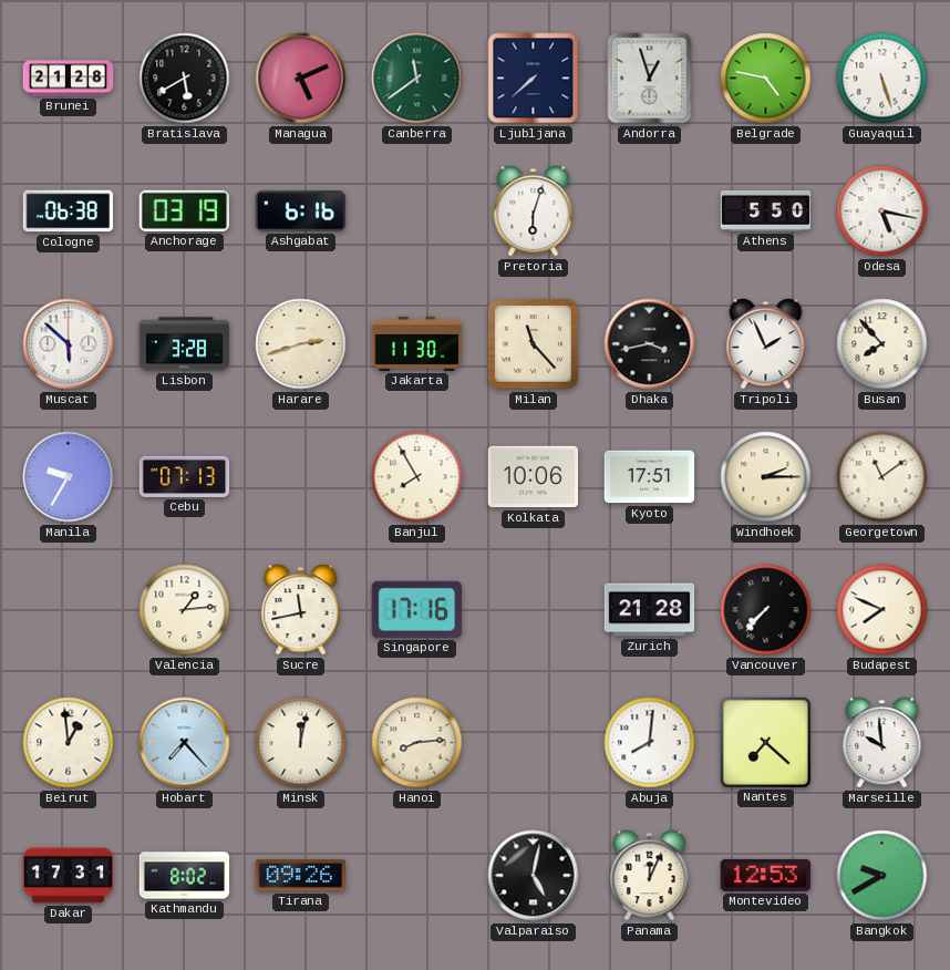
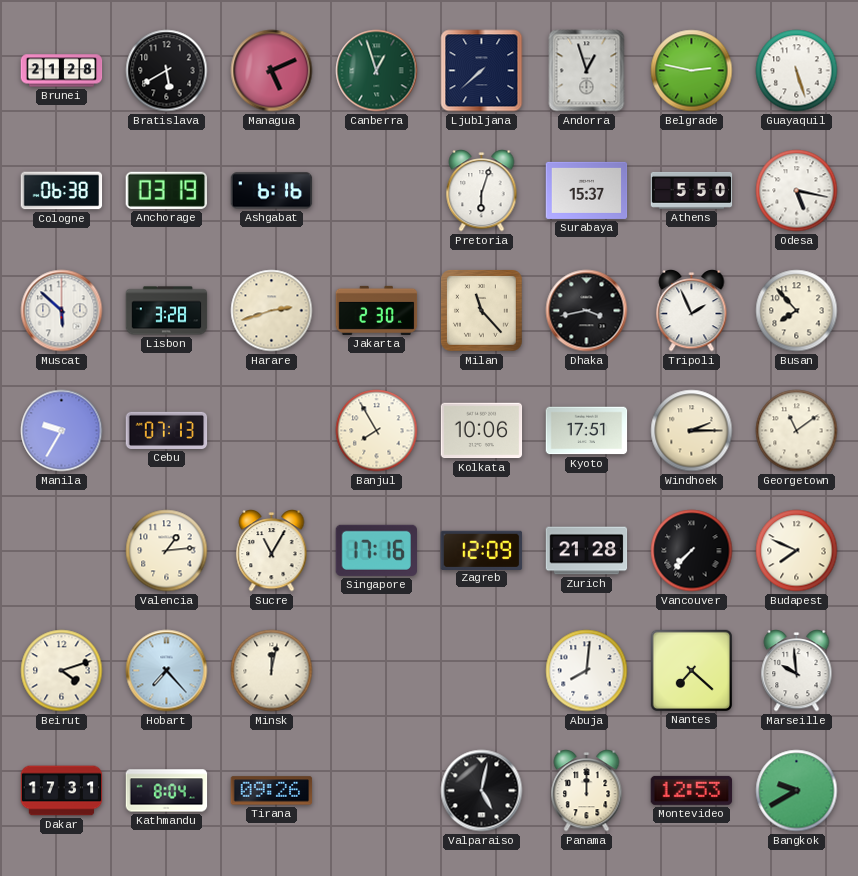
Canberra: 11:39 -> 12:57
Belgrade: 4:47 -> 2:47
Surabaya: none -> 15:37
Jakarta: 11:30 -> 2:30
Sucre: 11:43 -> 11:05
Zagreb: none -> 12:09
Beirut: 12:59 -> 4:12
Hanoi: 8:14 -> none
Kathmandu: 8:02 -> 8:04
Panama: 12:04 -> 12:00
